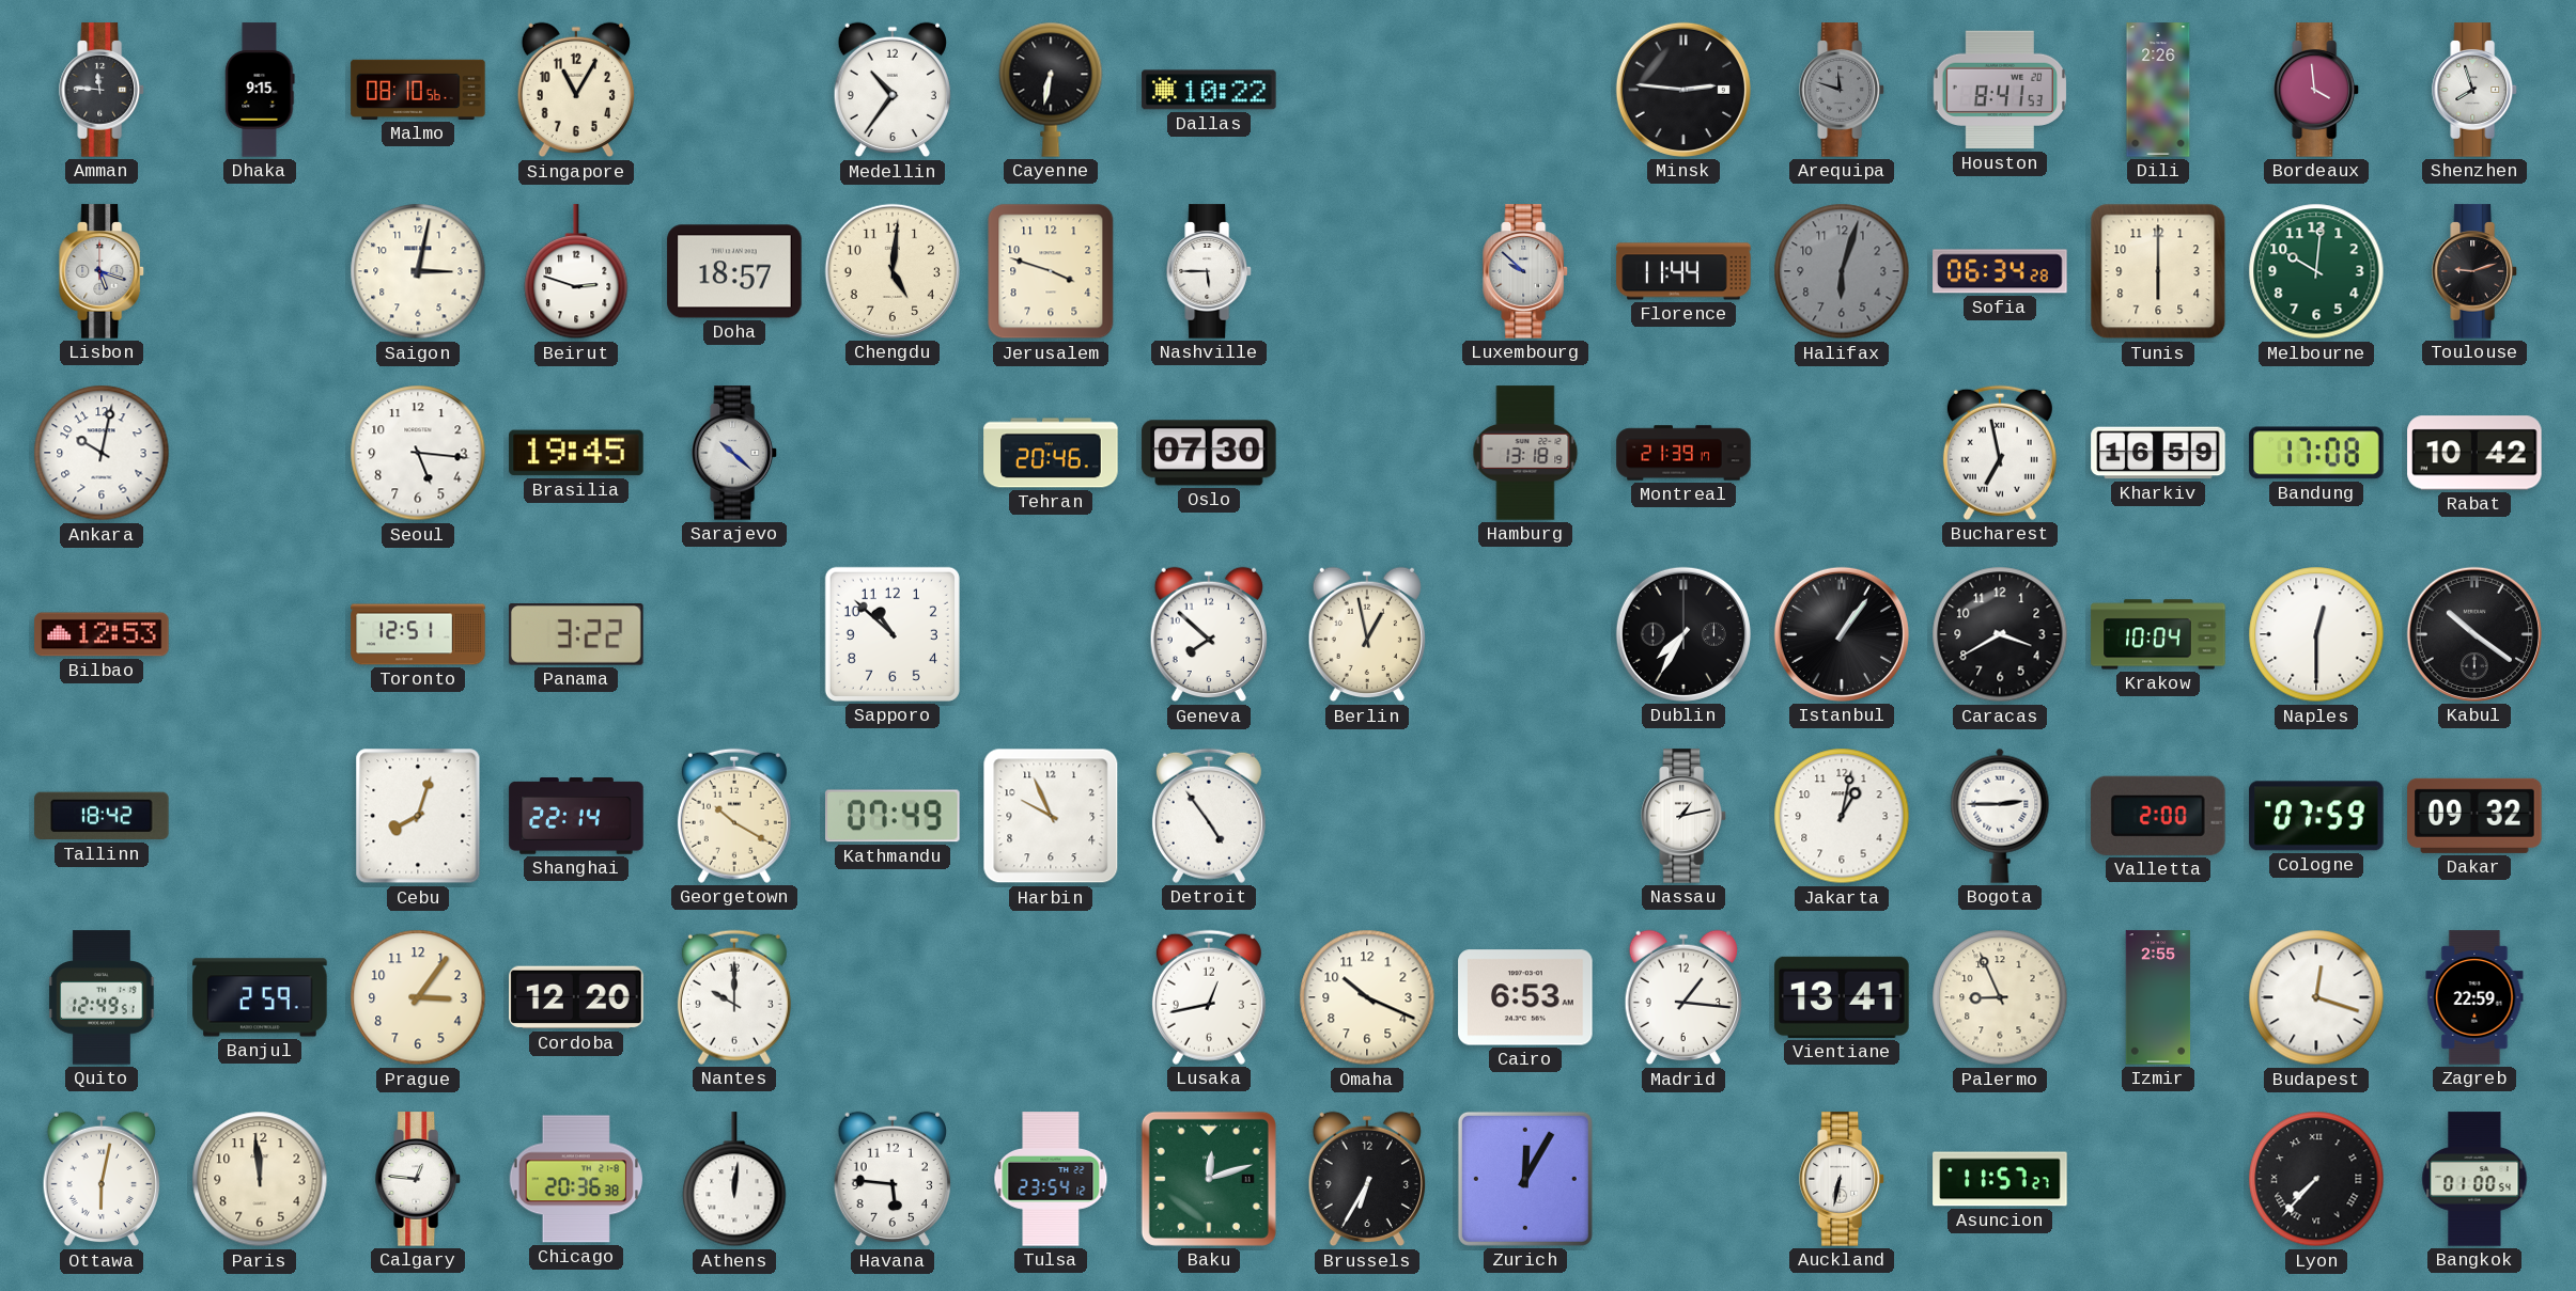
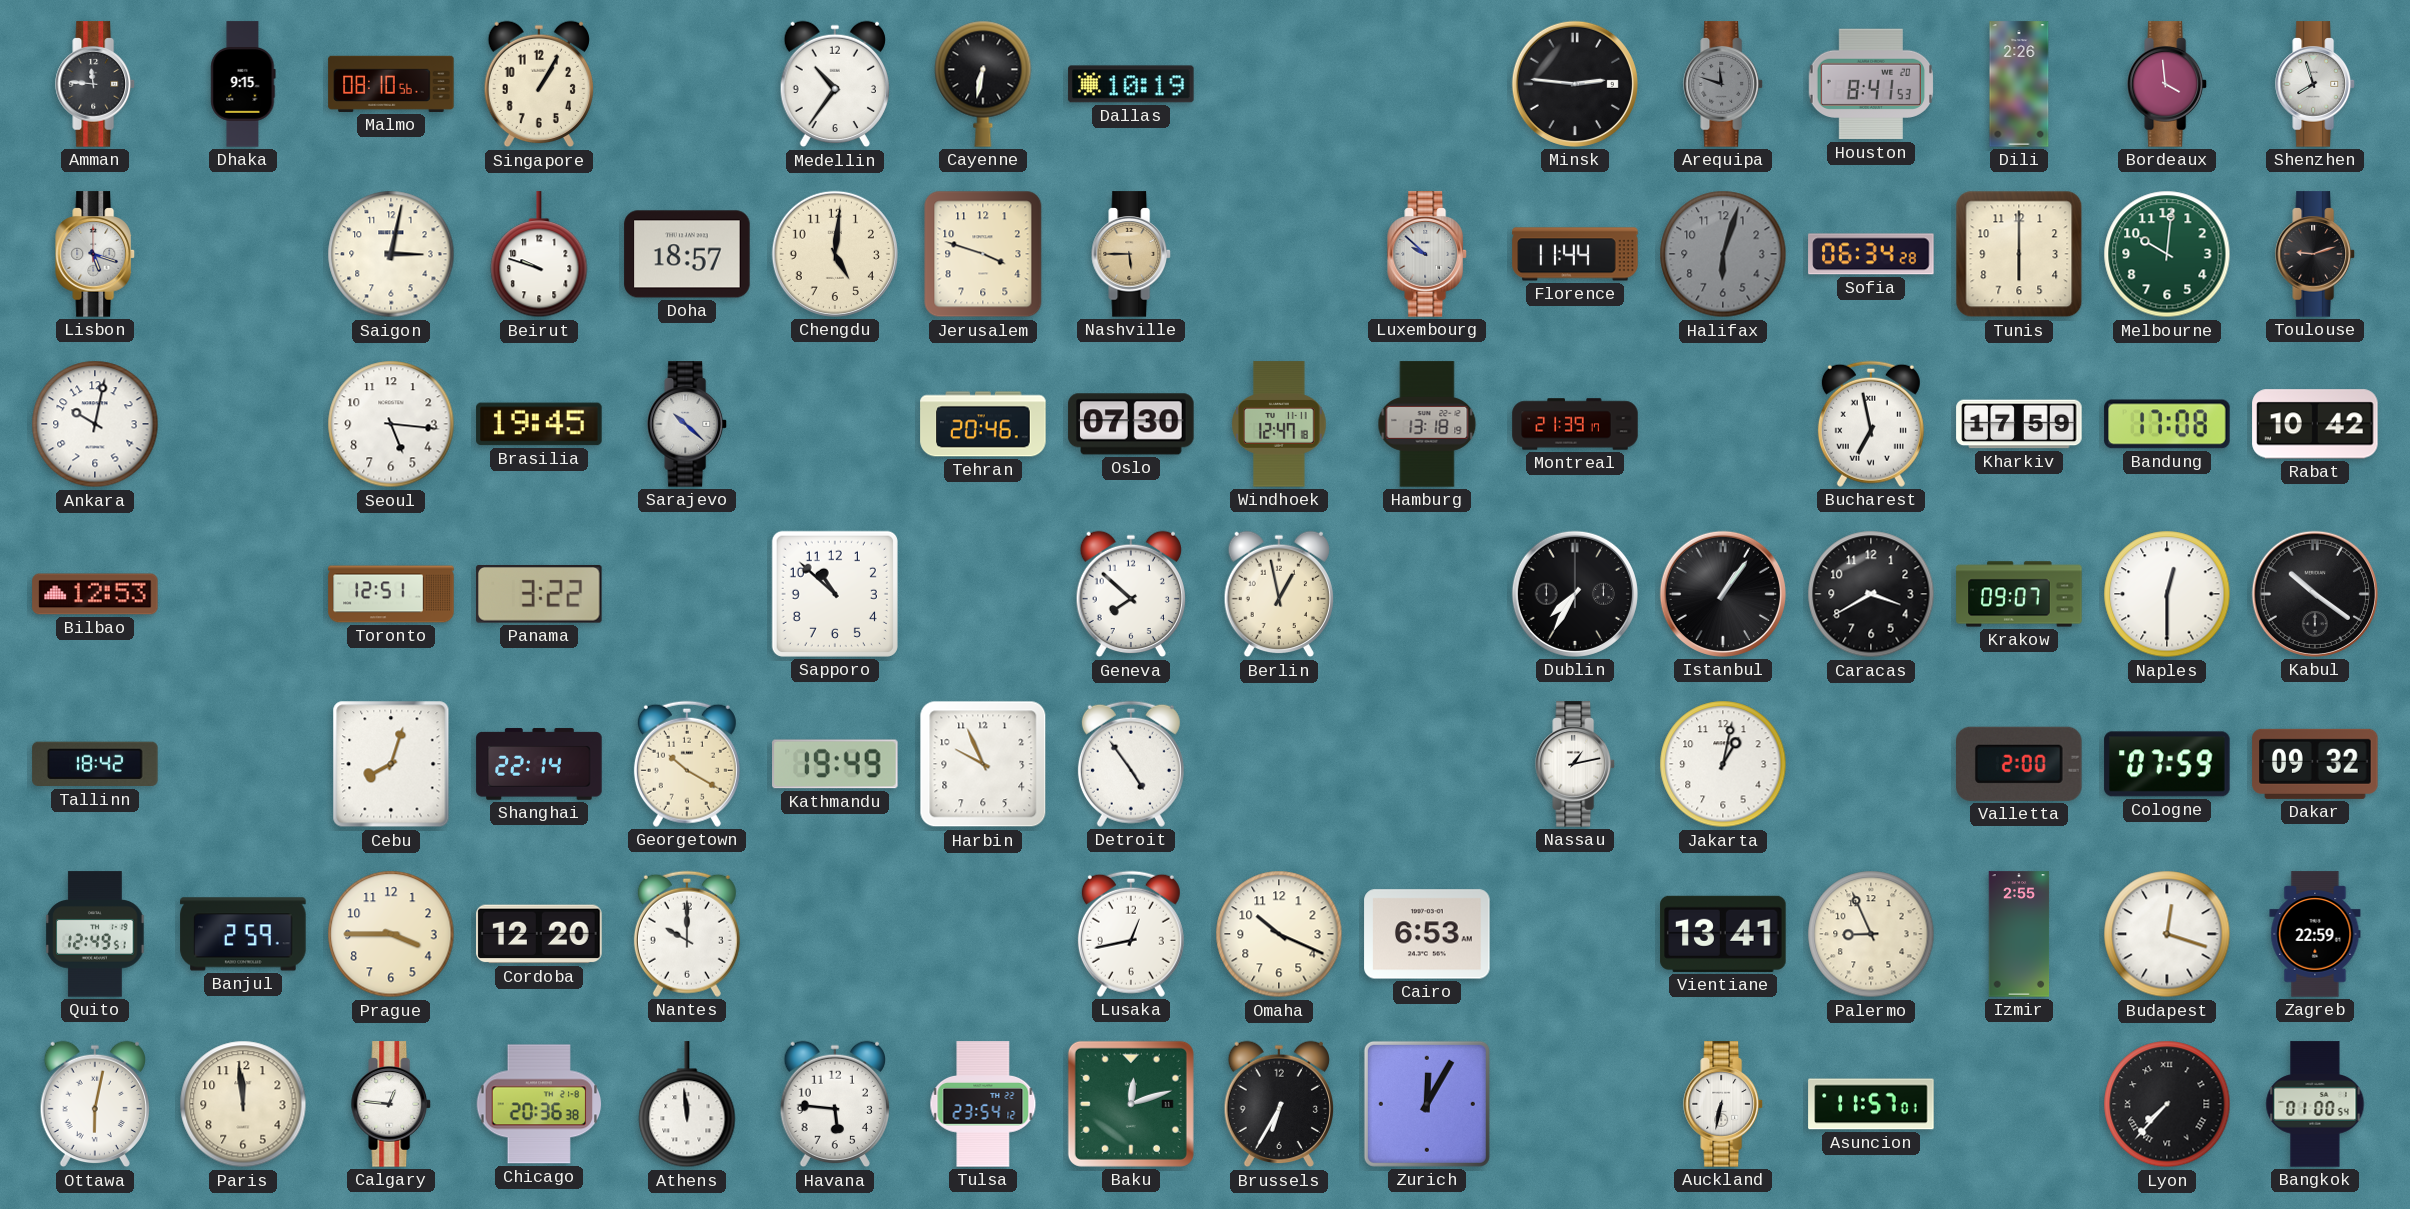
Singapore: 11:05 -> 1:05
Dallas: 10:22 -> 10:19
Beirut: 2:48 -> 9:48
Nashville dial: white -> champagne
Windhoek: none -> 12:47
Kharkiv: 16:59 -> 17:59
Krakow: 10:04 -> 09:07
Kathmandu: 07:49 -> 19:49
Bogota: 2:45 -> none
Prague: 3:06 -> 3:45
Madrid: 1:16 -> none
Athens: 12:01 -> 11:59
Asuncion: 11:57:27 -> 11:57:01
